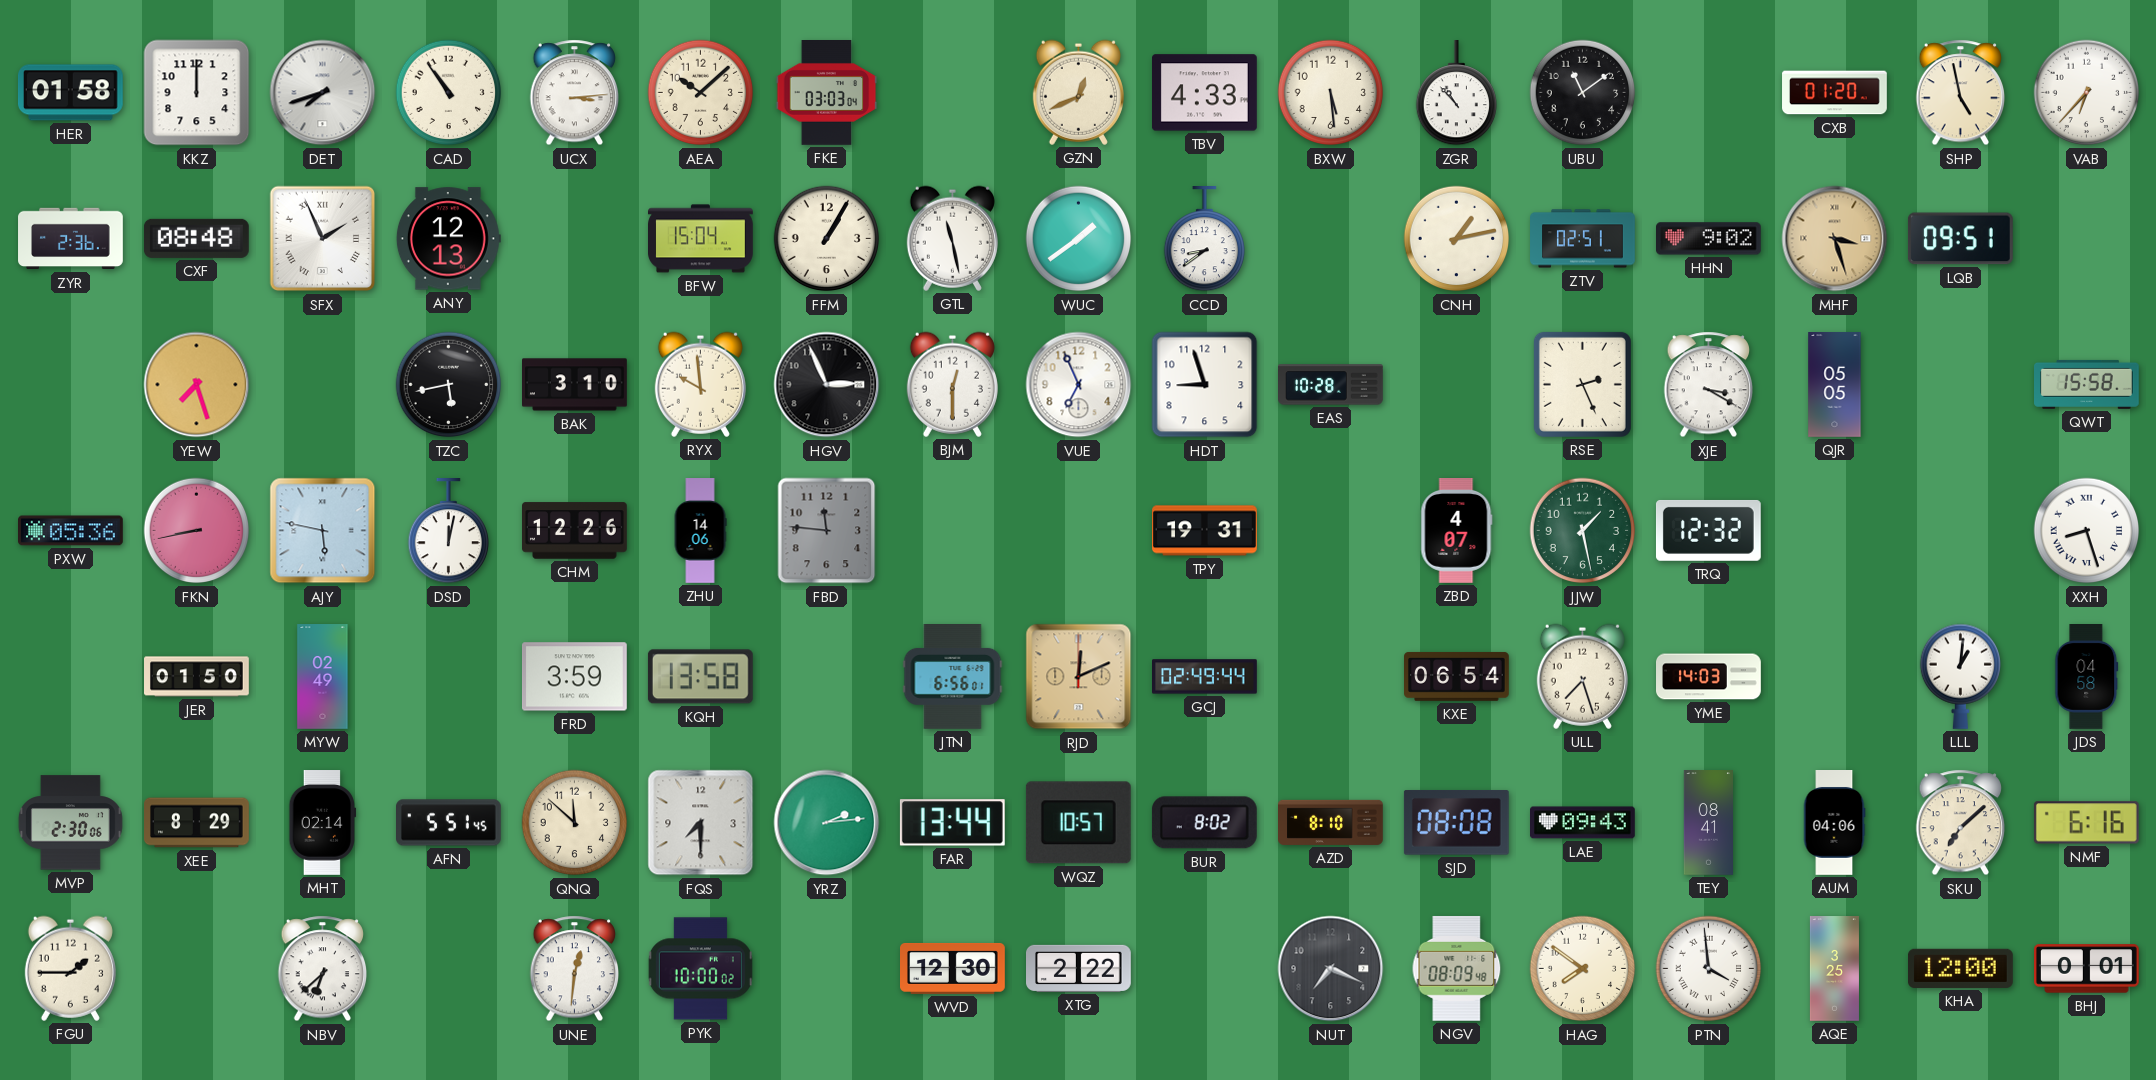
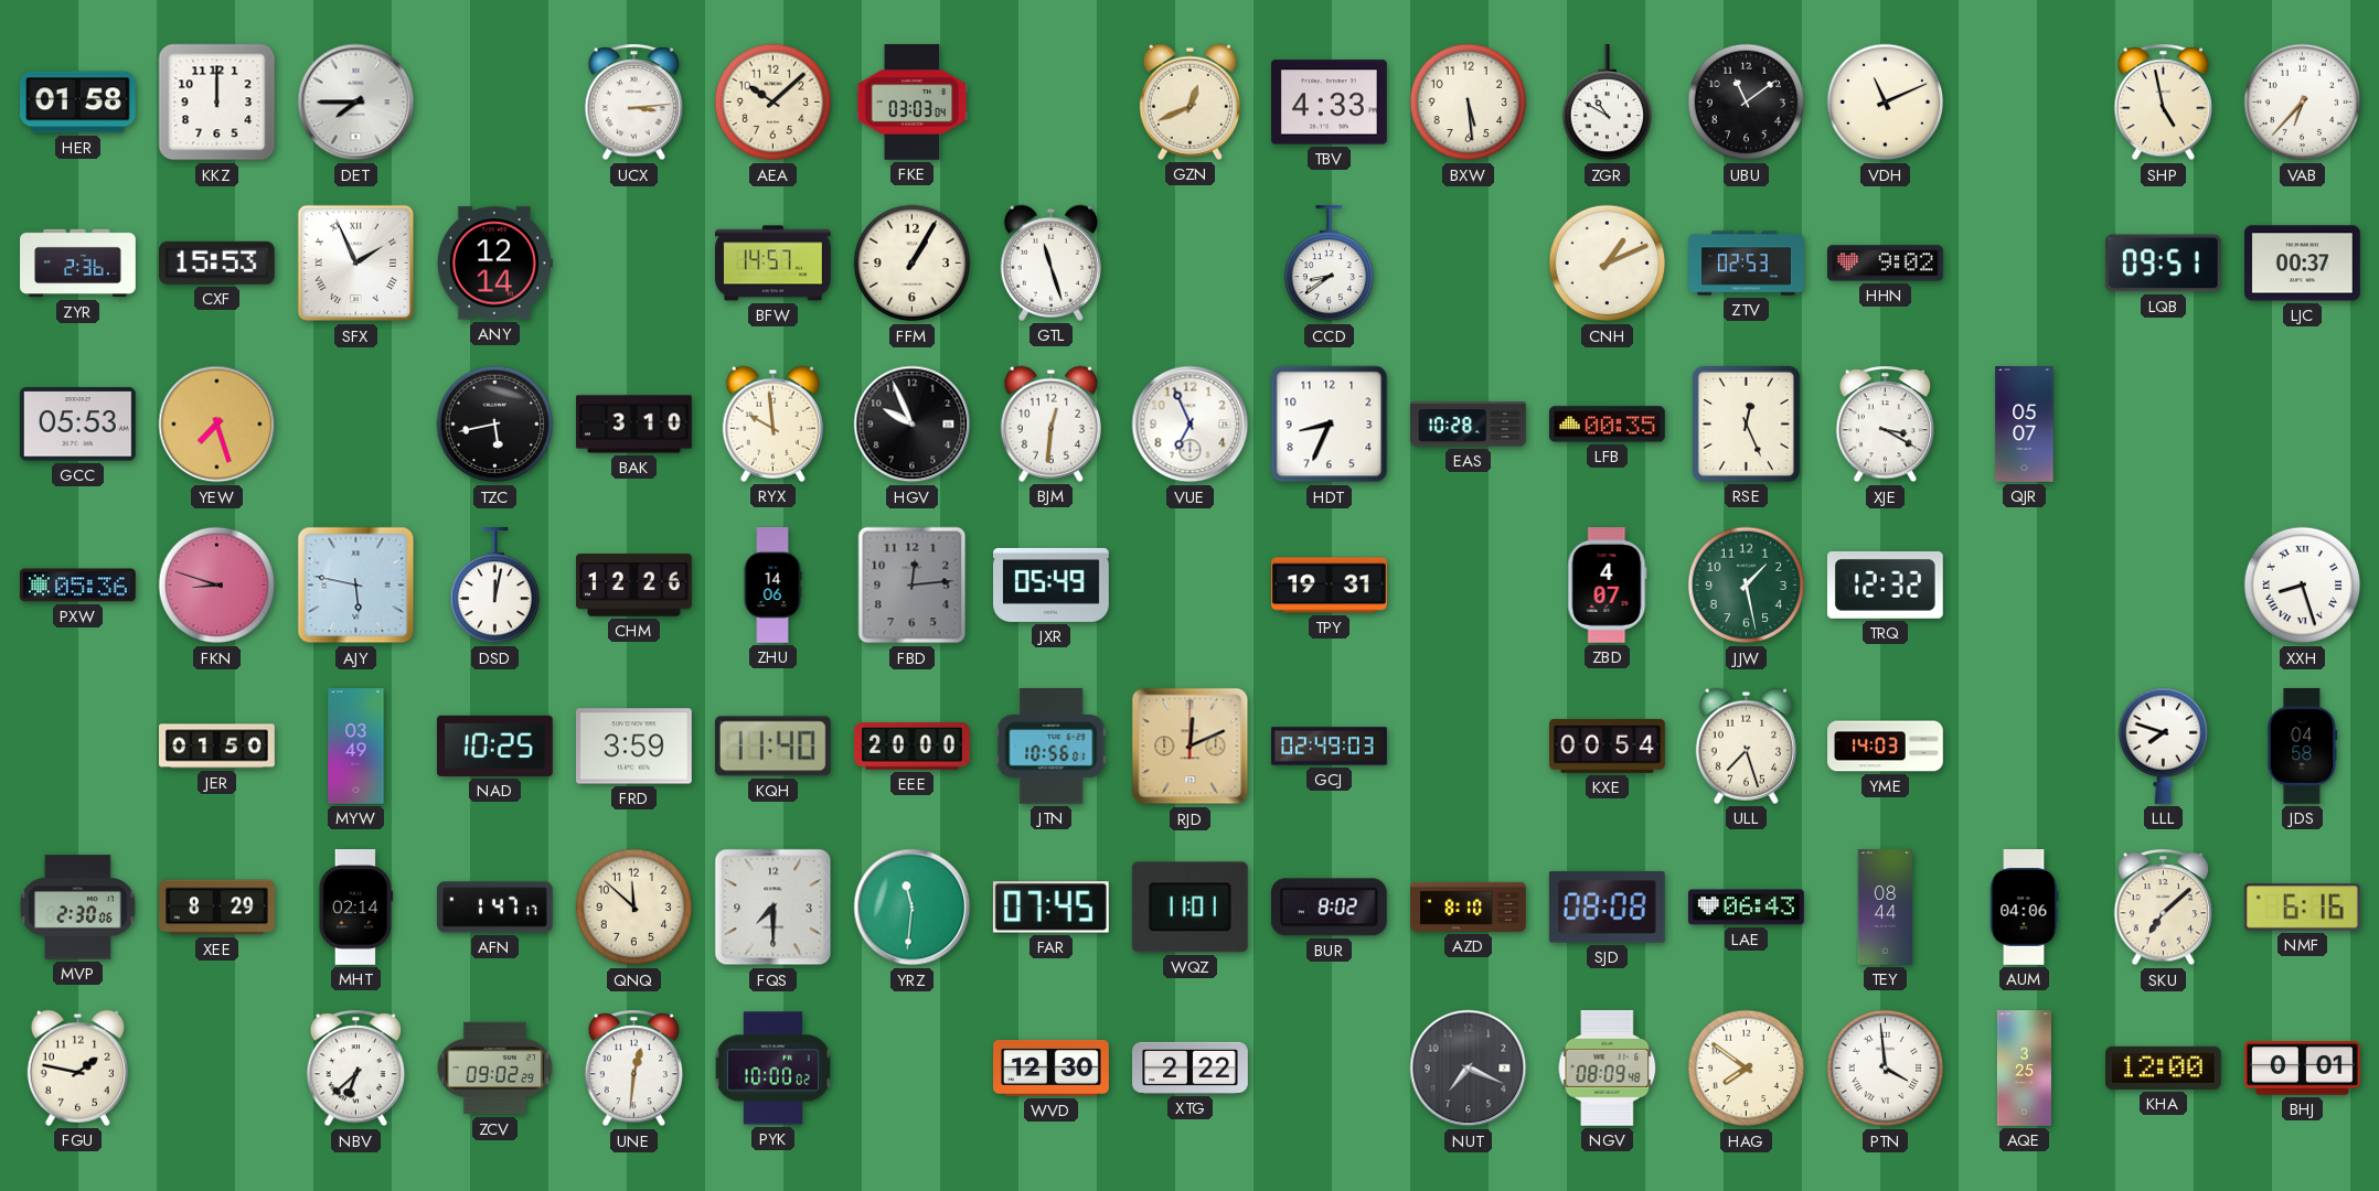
DET: 7:42 -> 7:45
CAD: 10:54 -> none
ZGR: 10:53 -> 10:50
VDH: none -> 11:11
CXB: 01:20 -> none
CXF: 08:48 -> 15:53
ANY: 12:13 -> 12:14
BFW: 15:04 -> 14:57
GTL: 11:28 -> 11:27
WUC: 1:39 -> none
CNH: 1:13 -> 1:11
ZTV: 02:51 -> 02:53
MHF: 3:27 -> none
LJC: none -> 00:37
GCC: none -> 05:53
HGV: 2:56 -> 9:56
BJM: 12:30 -> 12:31
HDT: 8:57 -> 8:34
LFB: none -> 00:35
RSE: 2:26 -> 12:26
QJR: 05:05 -> 05:07
QWT: 15:58 -> none
FKN: 8:43 -> 8:48
FBD: 11:46 -> 12:14
JXR: none -> 05:49
MYW: 02:49 -> 03:49
NAD: none -> 10:25
KQH: 13:58 -> 11:40
EEE: none -> 20:00
JTN: 6:56 -> 10:56
GCJ: 02:49:44 -> 02:49:03
KXE: 06:54 -> 00:54
LLL: 1:01 -> 7:48
AFN: 5:51 -> 1:47
YRZ: 2:14 -> 11:31
FAR: 13:44 -> 07:45
WQZ: 10:57 -> 11:01
LAE: 09:43 -> 06:43
TEY: 08:41 -> 08:44
FGU: 1:45 -> 1:47
ZCV: none -> 09:02
